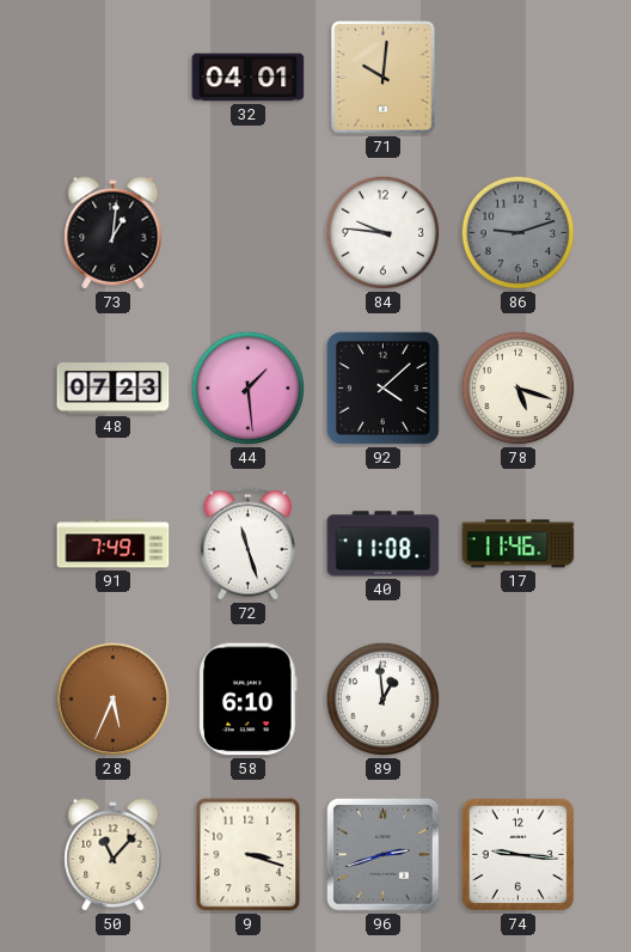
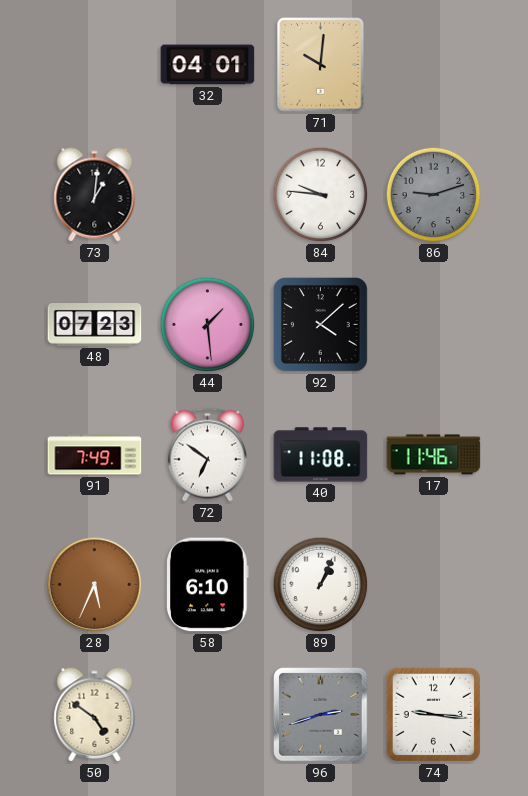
78: 5:18 -> none
72: 11:27 -> 6:51
89: 12:59 -> 1:04
50: 11:07 -> 4:51
9: 3:18 -> none
